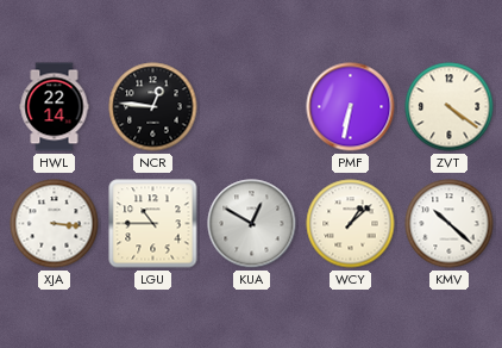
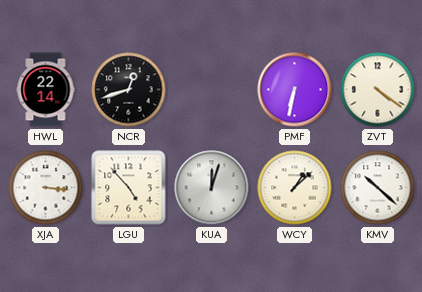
NCR: 12:46 -> 12:42
LGU: 10:45 -> 4:53
KUA: 12:50 -> 12:03
